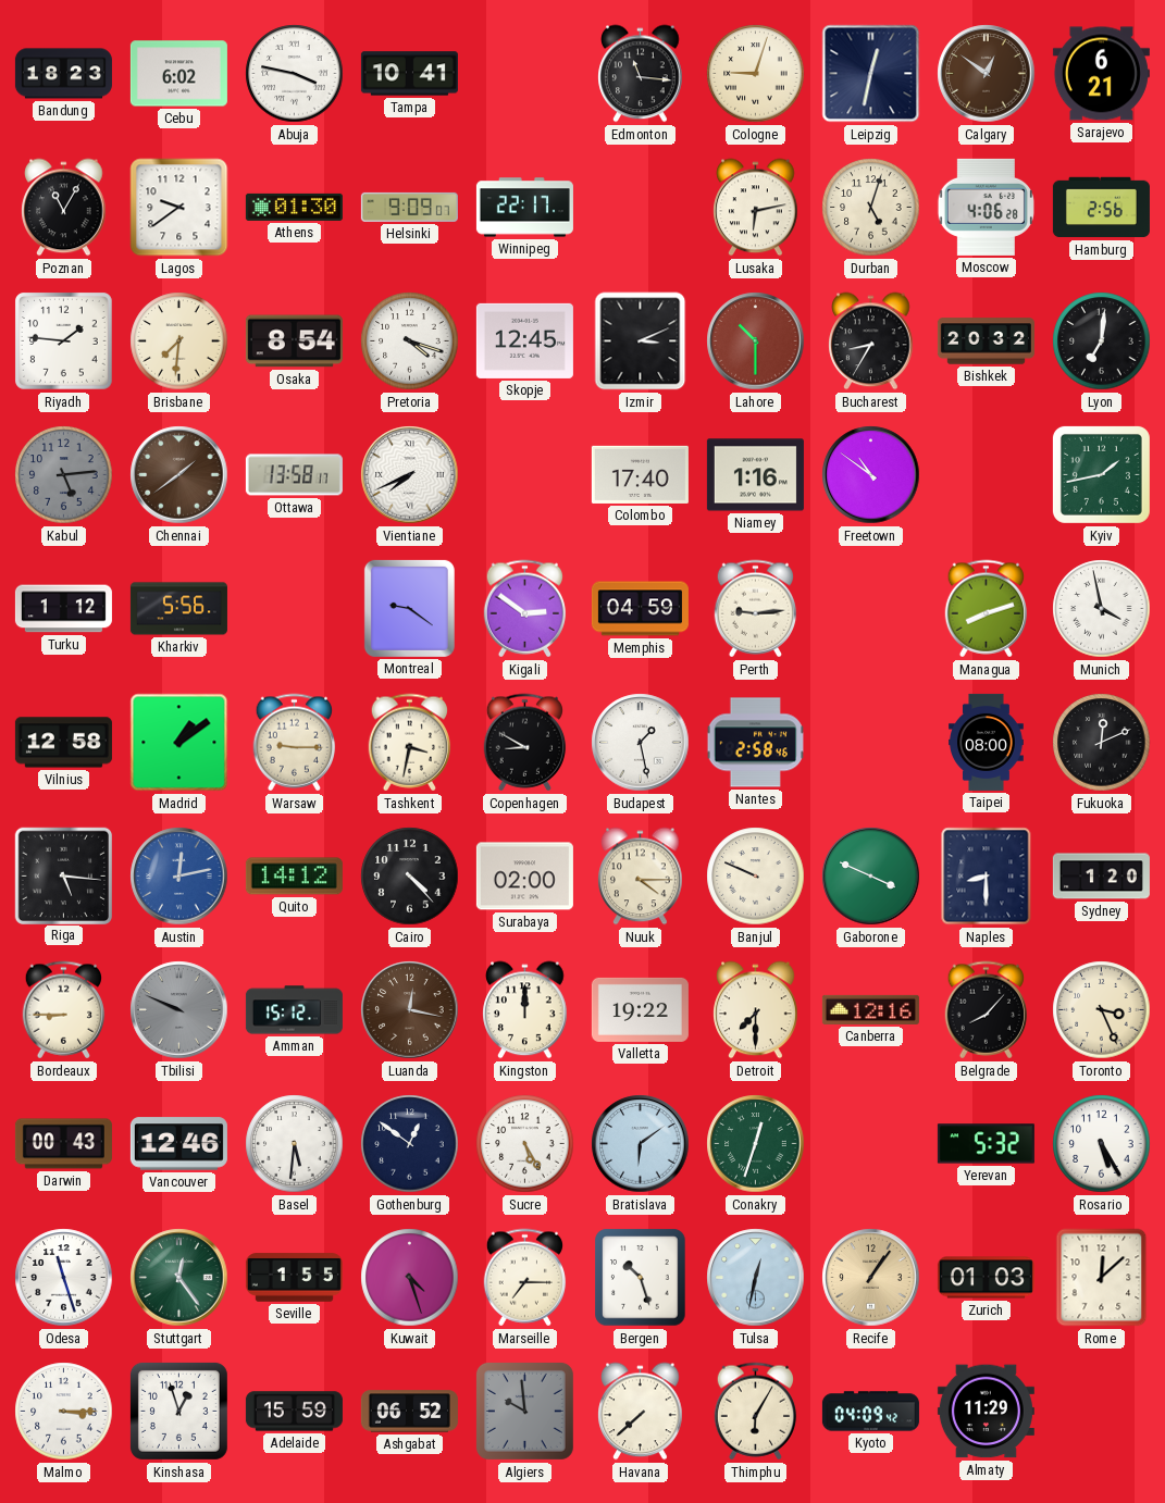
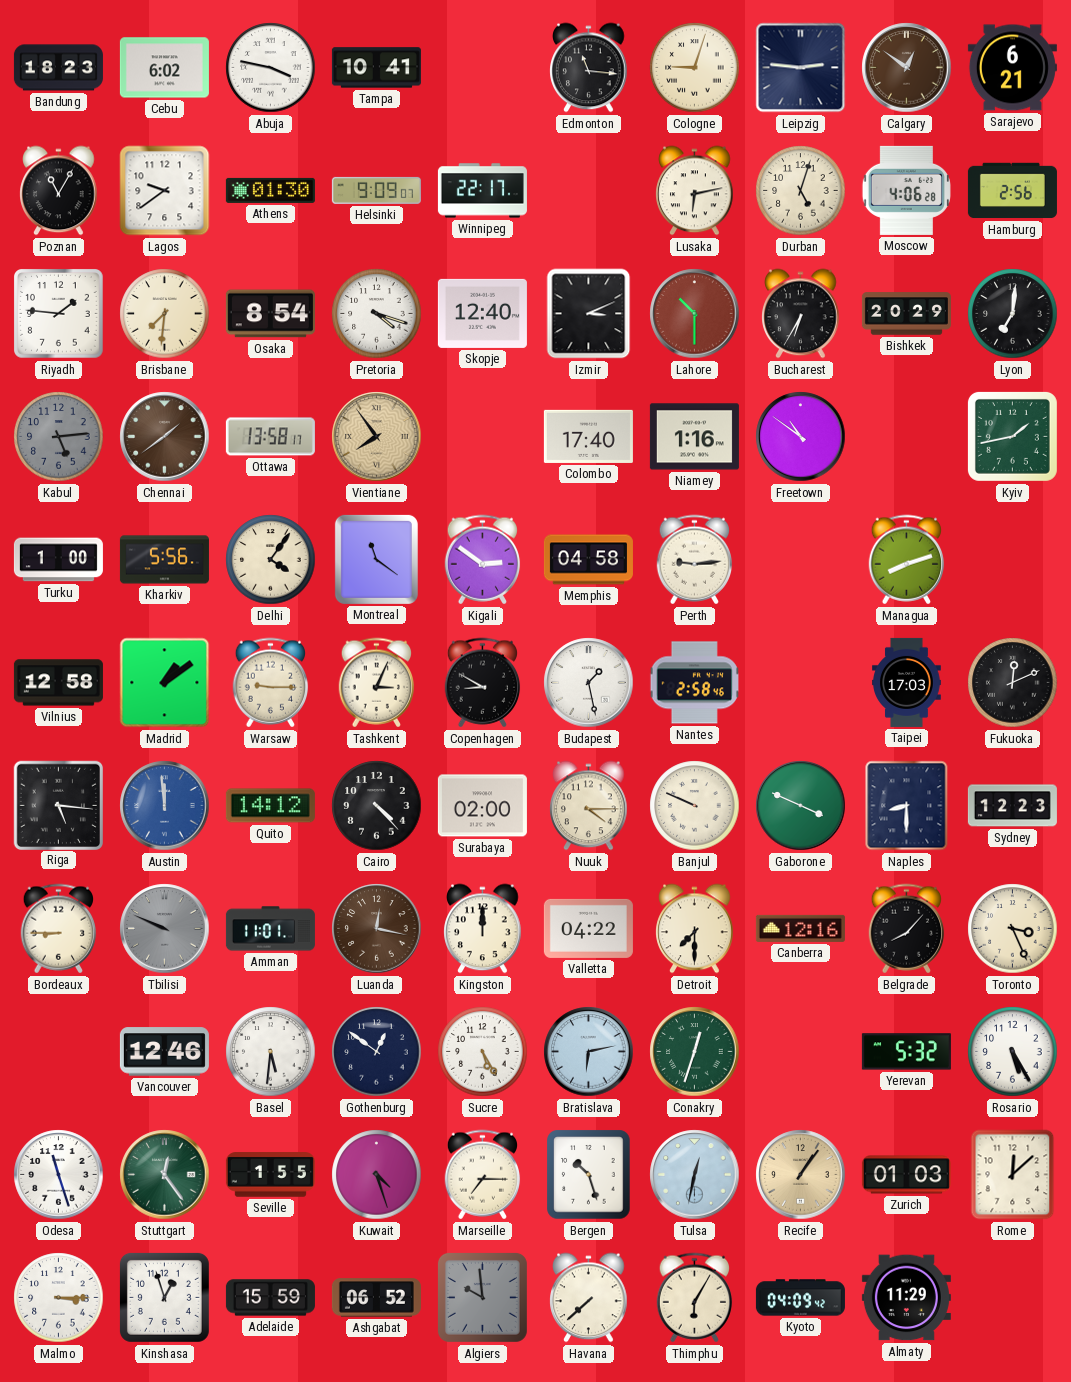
Leipzig: 12:32 -> 2:46
Skopje: 12:45 -> 12:40
Bucharest: 8:35 -> 6:35
Bishkek: 20:32 -> 20:29
Vientiane: 7:41 -> 7:54
Vientiane dial: white -> champagne
Turku: 1:12 -> 1:00
Delhi: none -> 4:06
Montreal: 9:21 -> 11:21
Memphis: 04:59 -> 04:58
Munich: 3:58 -> none
Tashkent: 3:32 -> 3:04
Taipei: 08:00 -> 17:03
Austin: 12:13 -> 11:59
Sydney: 1:20 -> 12:23
Amman: 15:12 -> 11:01
Valletta: 19:22 -> 04:22
Darwin: 00:43 -> none
Bratislava: 6:09 -> 6:13
